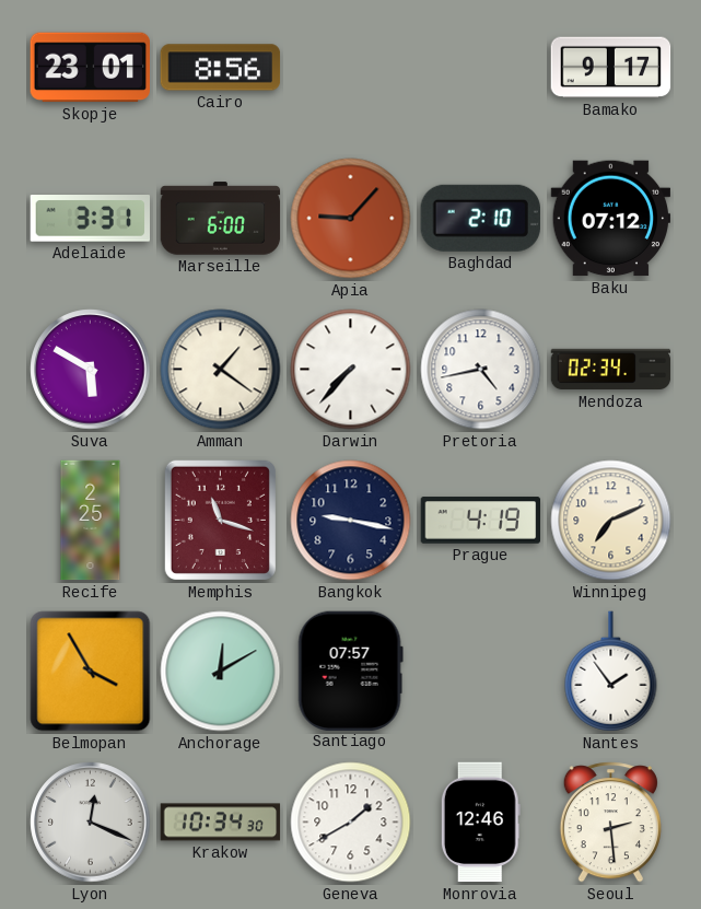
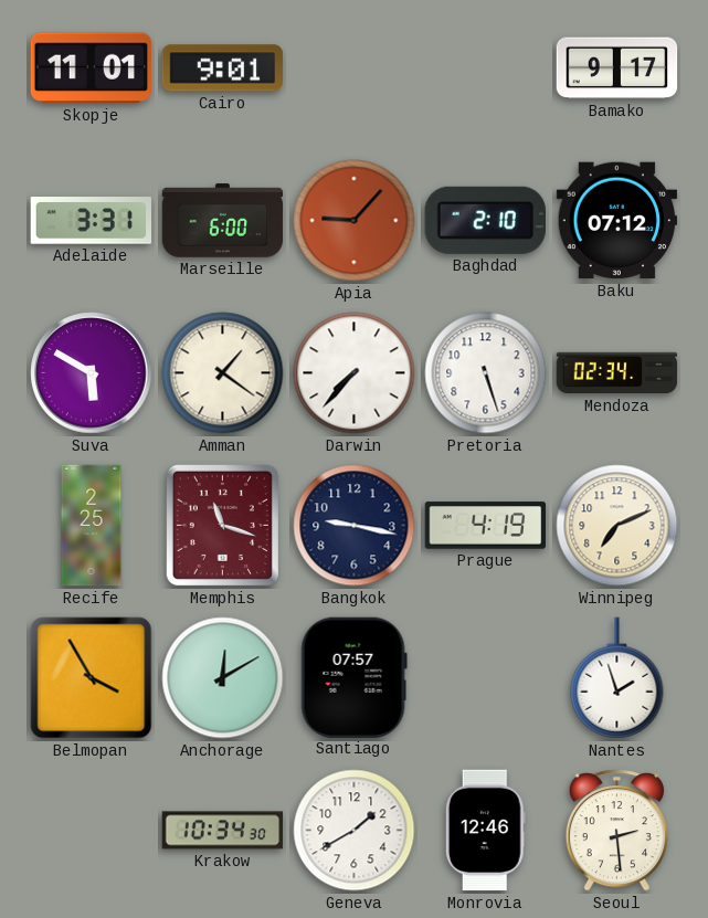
Skopje: 23:01 -> 11:01
Cairo: 8:56 -> 9:01
Pretoria: 4:43 -> 5:27
Nantes: 1:54 -> 1:57
Lyon: 12:19 -> none
